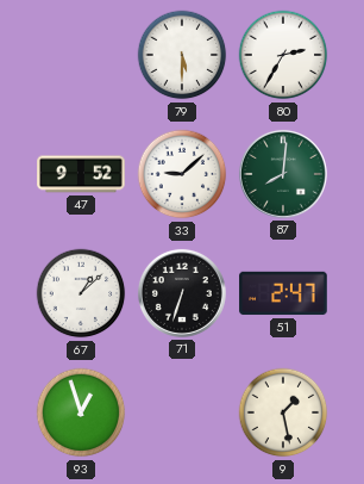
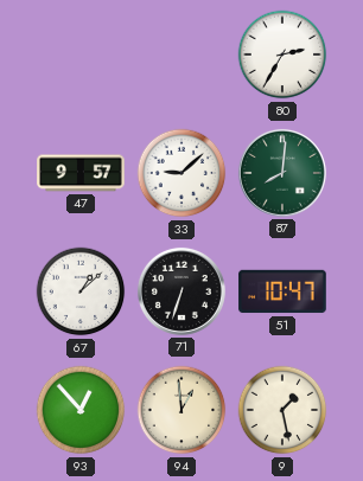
79: 5:30 -> none
47: 9:52 -> 9:57
51: 2:47 -> 10:47
93: 12:57 -> 12:53
94: none -> 12:59
